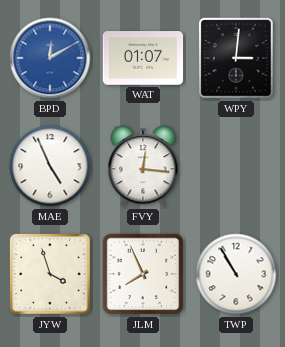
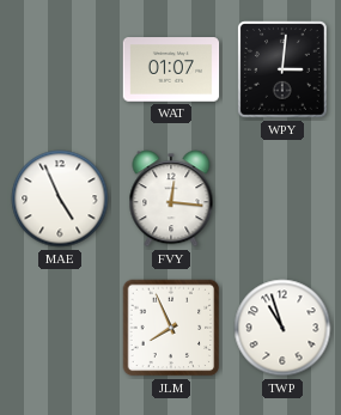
BPD: 12:10 -> none
JYW: 3:57 -> none
TWP: 10:55 -> 10:57
